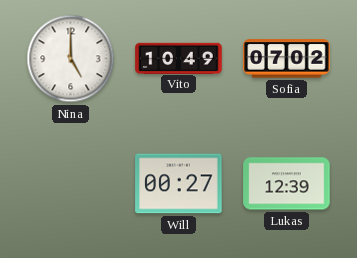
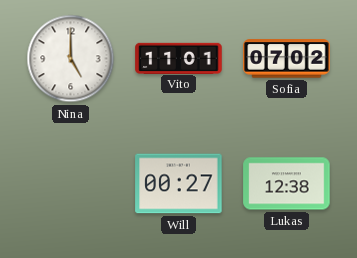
Vito: 10:49 -> 11:01
Lukas: 12:39 -> 12:38
